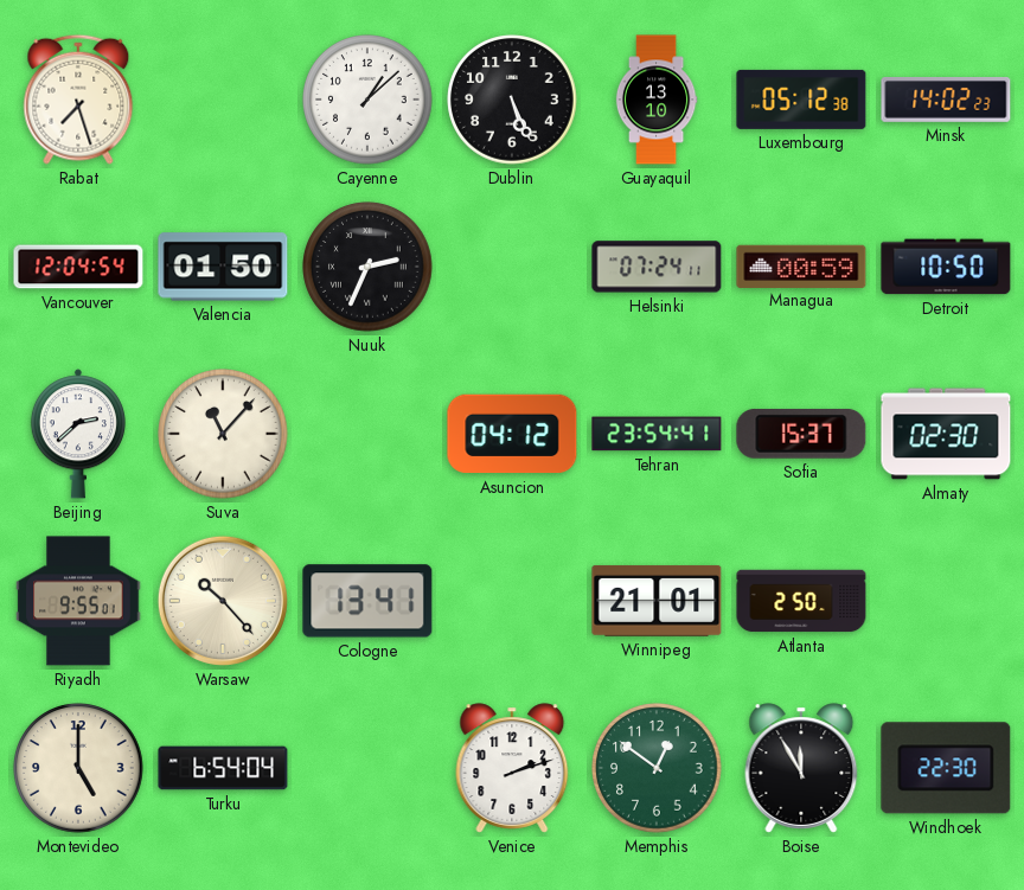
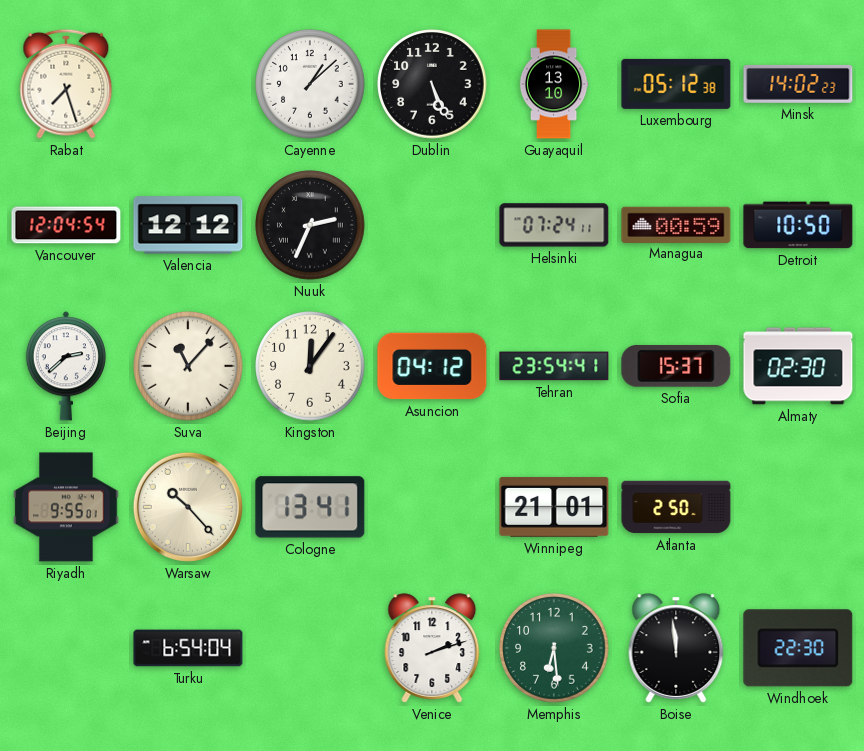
Valencia: 01:50 -> 12:12
Kingston: none -> 12:06
Montevideo: 5:00 -> none
Memphis: 12:51 -> 6:29
Boise: 11:55 -> 11:59
